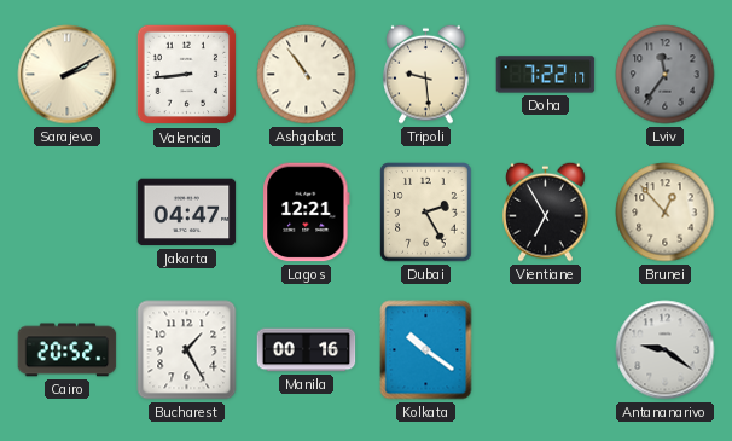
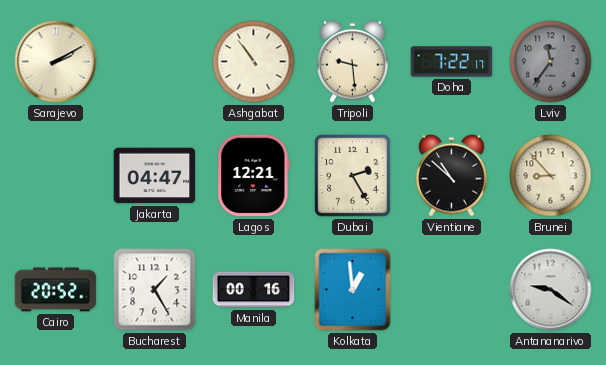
Valencia: 8:44 -> none
Vientiane: 6:55 -> 10:52
Brunei: 12:53 -> 8:53
Kolkata: 10:21 -> 12:59
